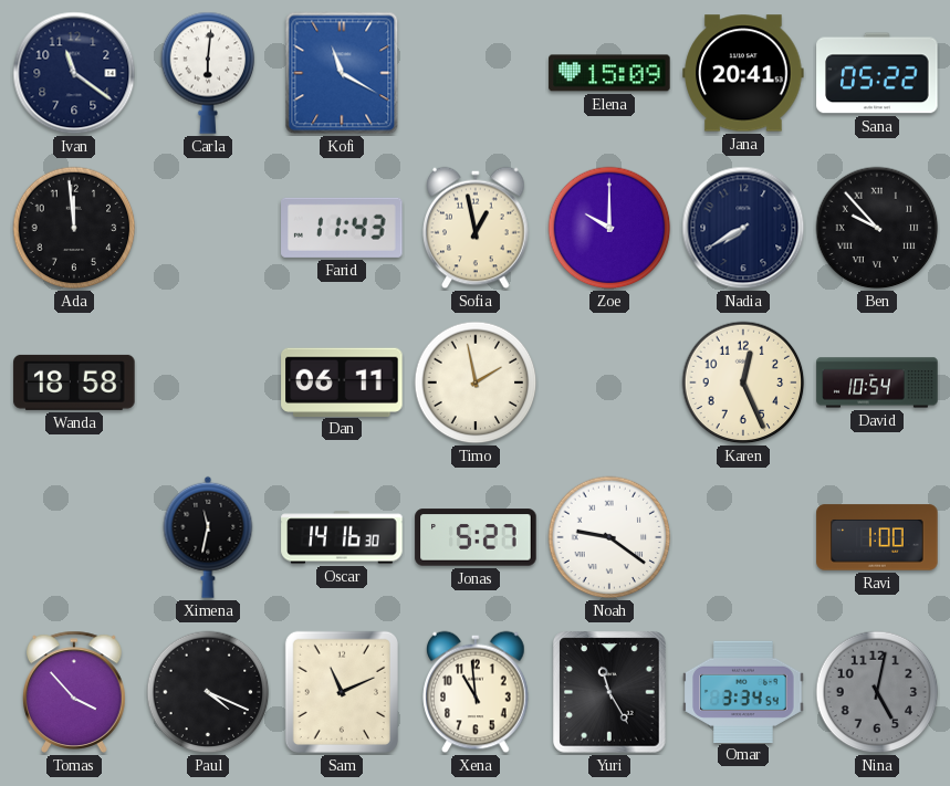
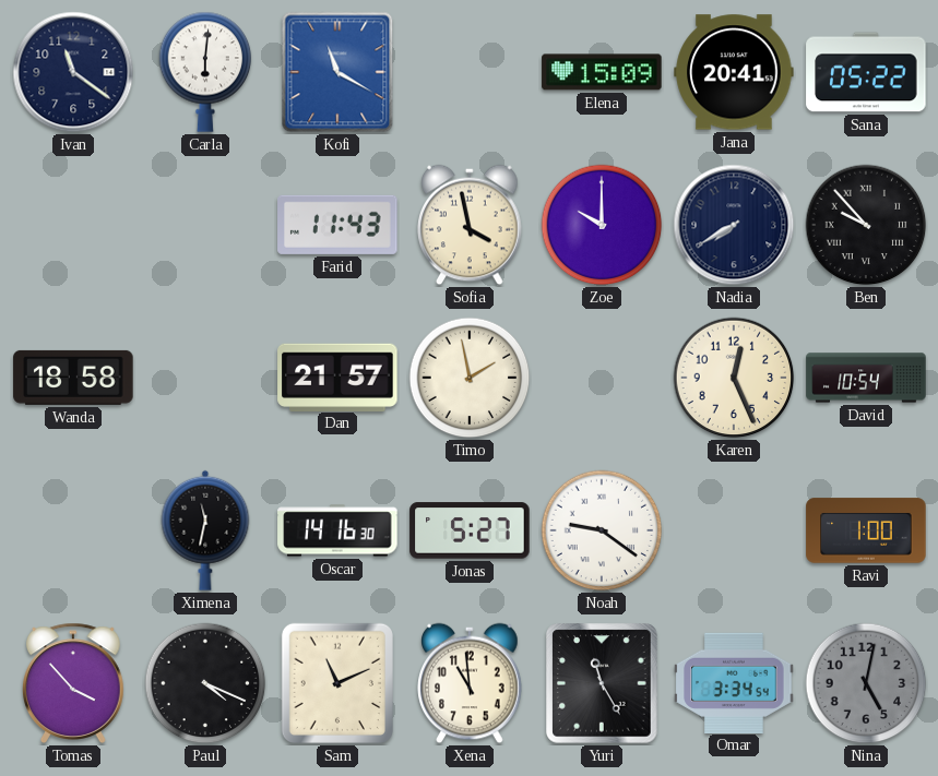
Ada: 11:59 -> none
Sofia: 12:58 -> 3:58
Dan: 06:11 -> 21:57
